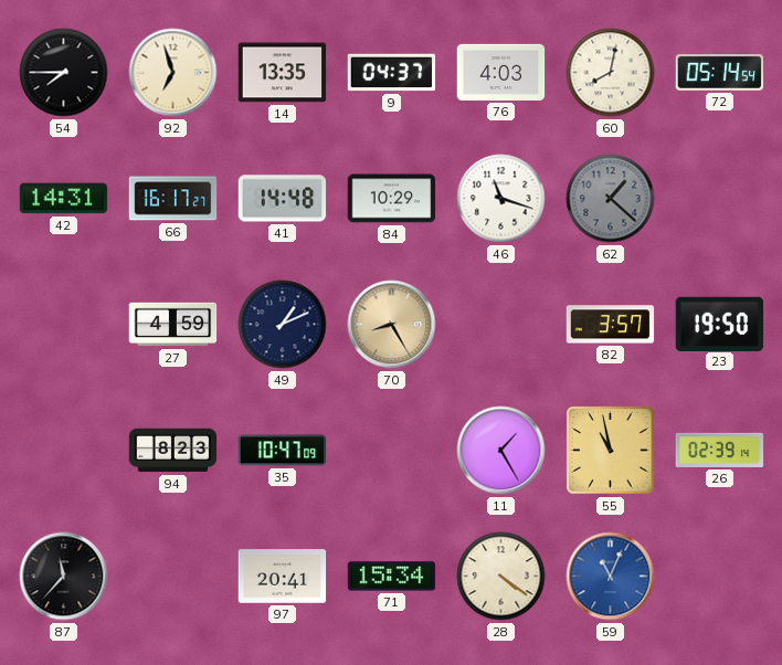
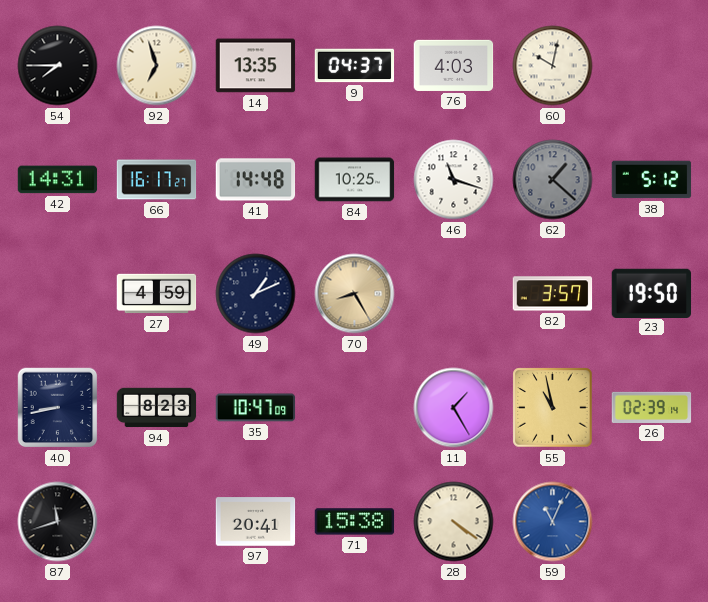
60: 8:02 -> 10:02
72: 05:14 -> none
84: 10:29 -> 10:25
38: none -> 5:12
40: none -> 8:43
87: 11:37 -> 11:42
71: 15:34 -> 15:38
